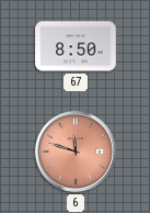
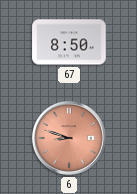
6: 11:48 -> 8:48
